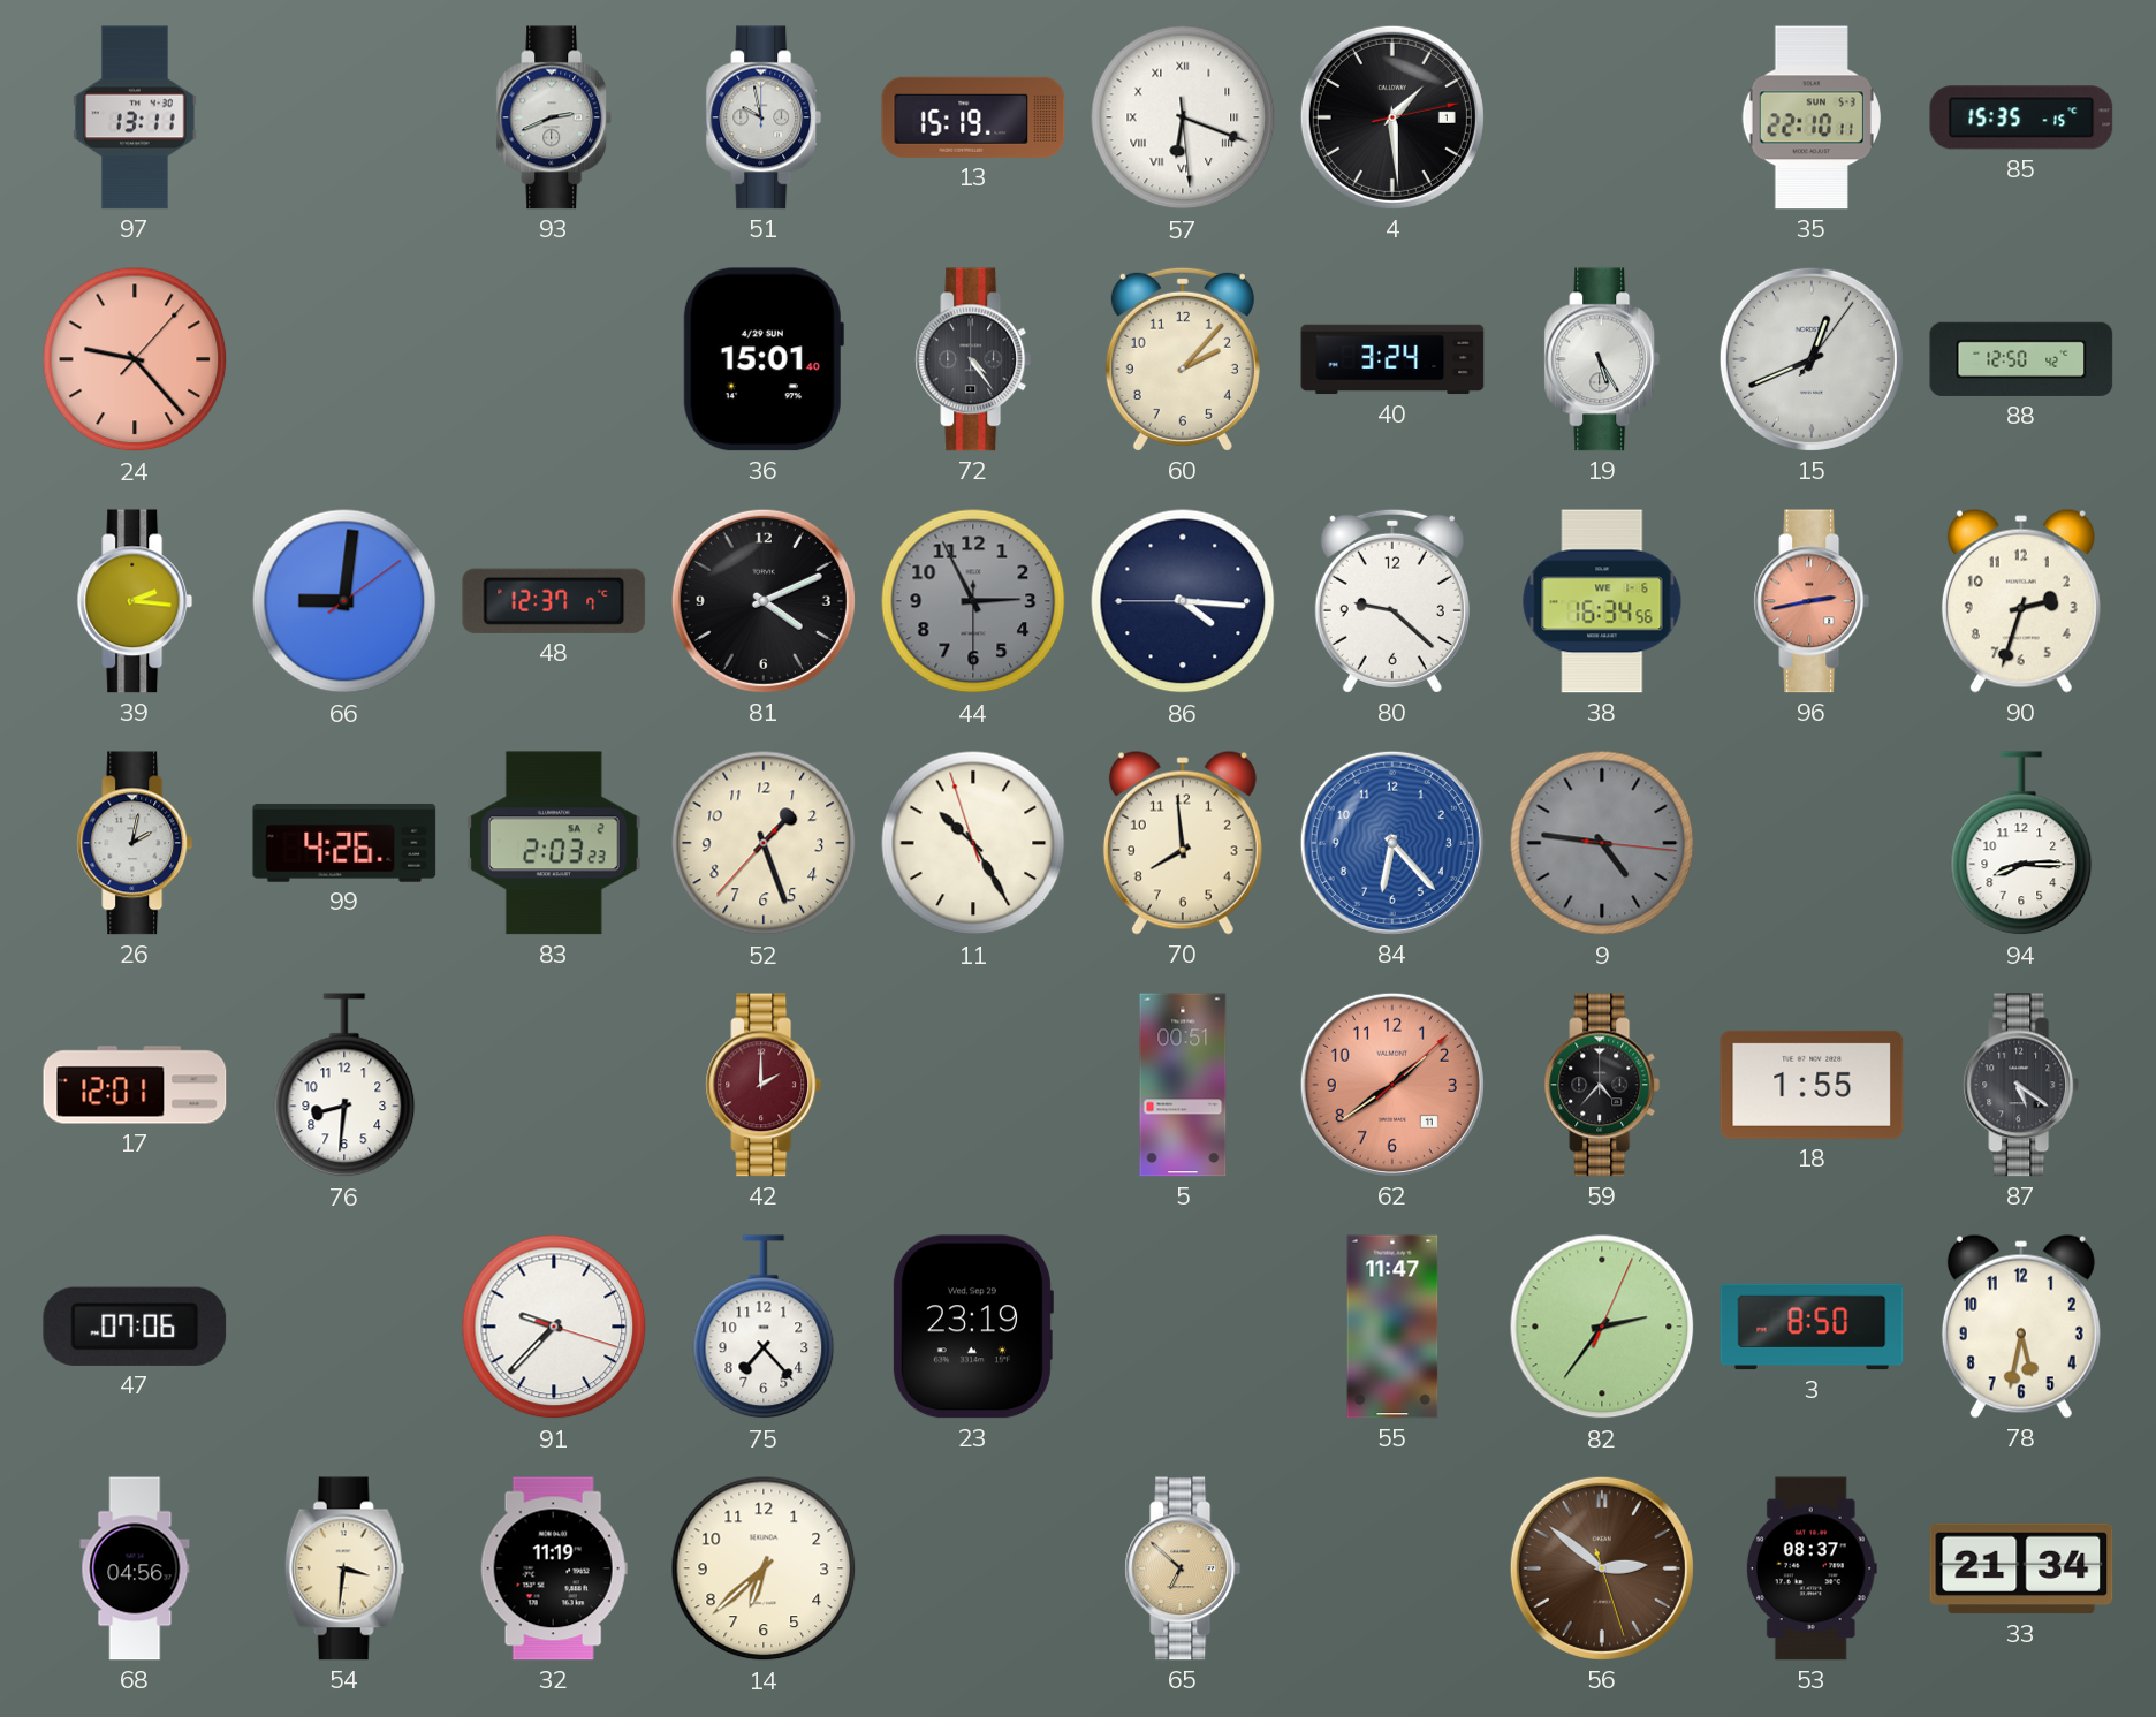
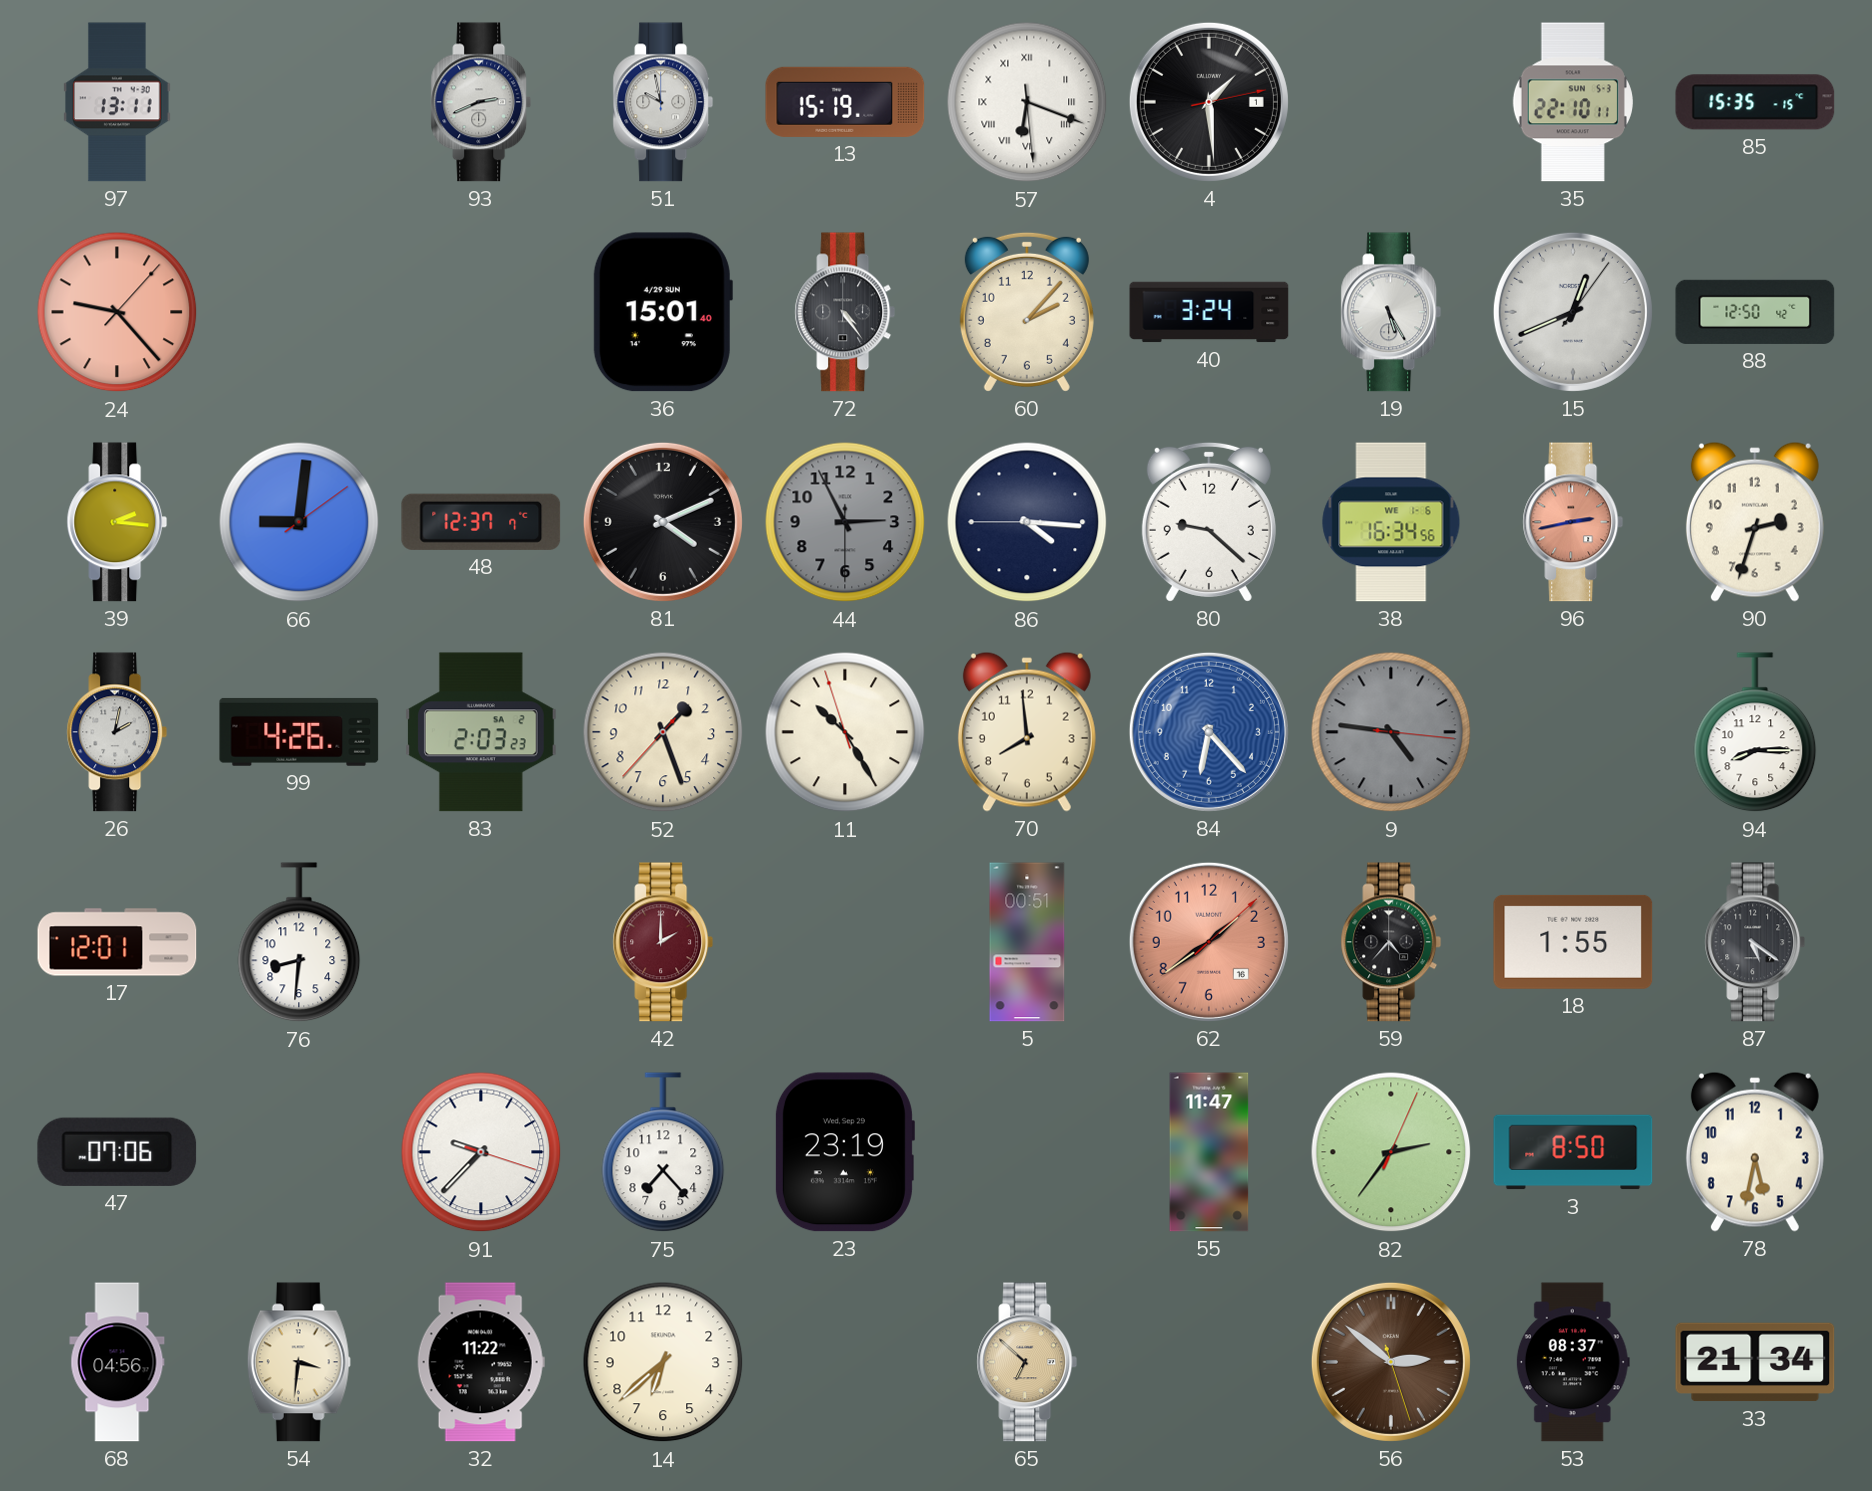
62 date: 11 -> 16
32: 11:19 -> 11:22
